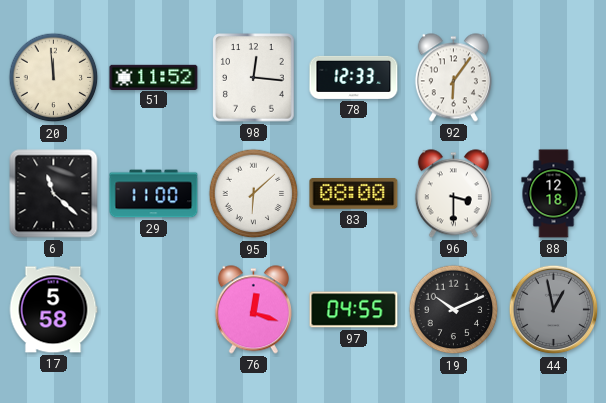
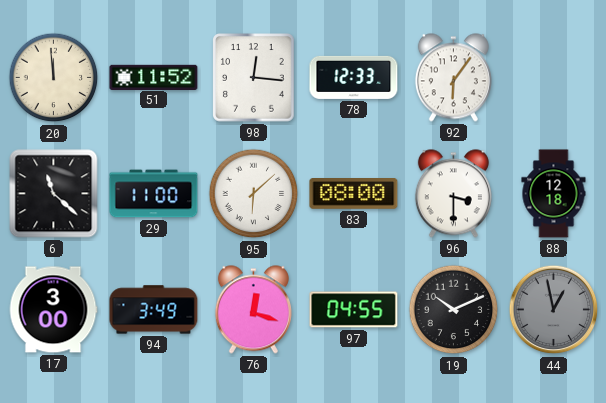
17: 5:58 -> 3:00
94: none -> 3:49
